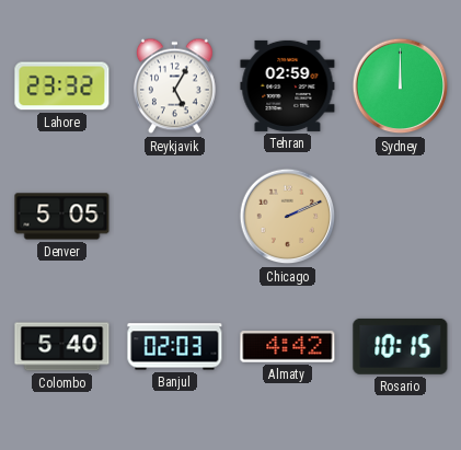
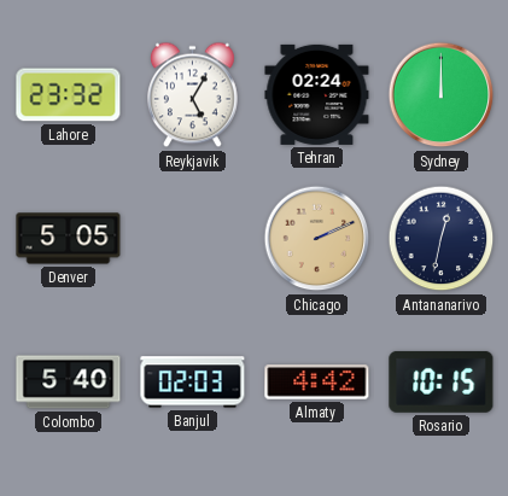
Tehran: 02:59 -> 02:24
Antananarivo: none -> 12:32
